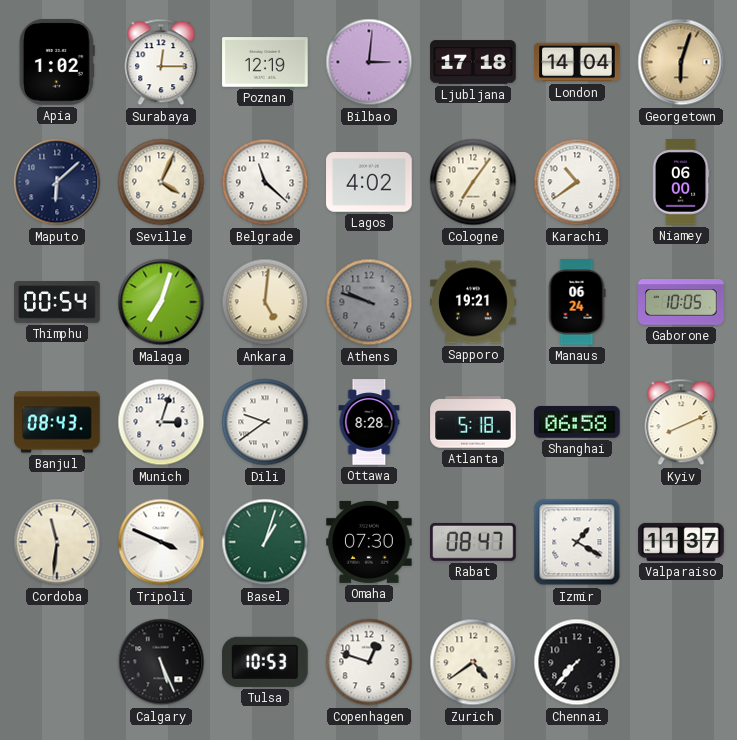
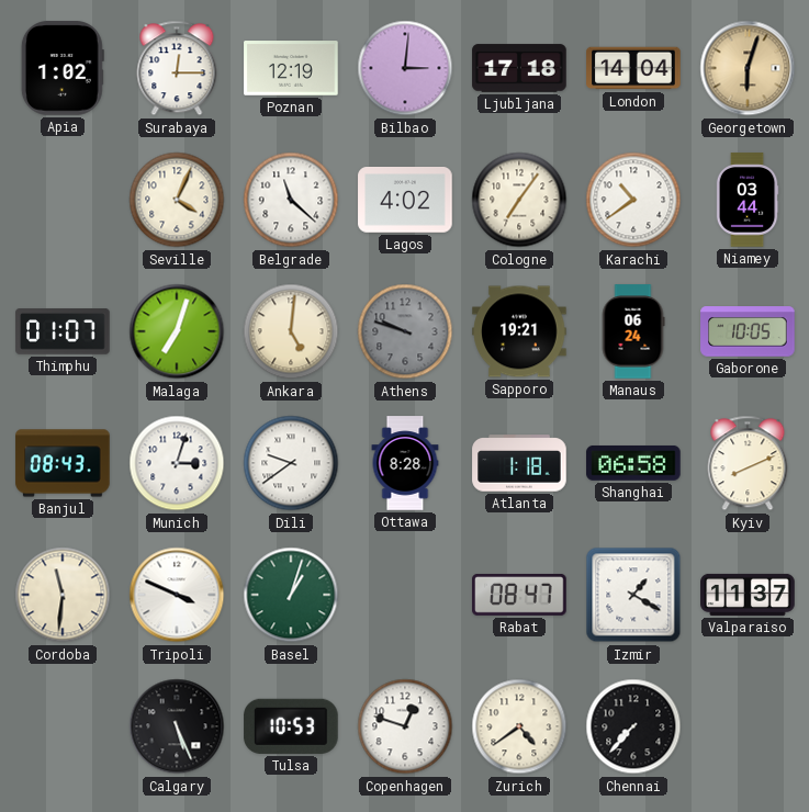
Maputo: 6:08 -> none
Niamey: 06:00 -> 03:44
Thimphu: 00:54 -> 01:07
Atlanta: 5:18 -> 1:18
Omaha: 07:30 -> none
